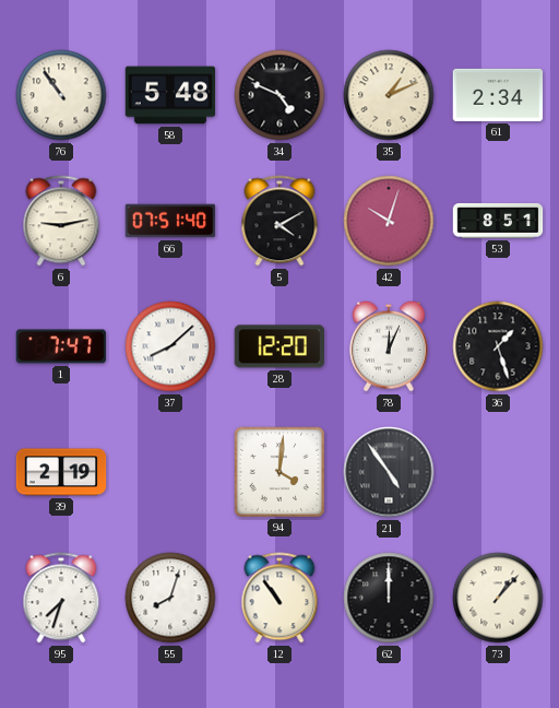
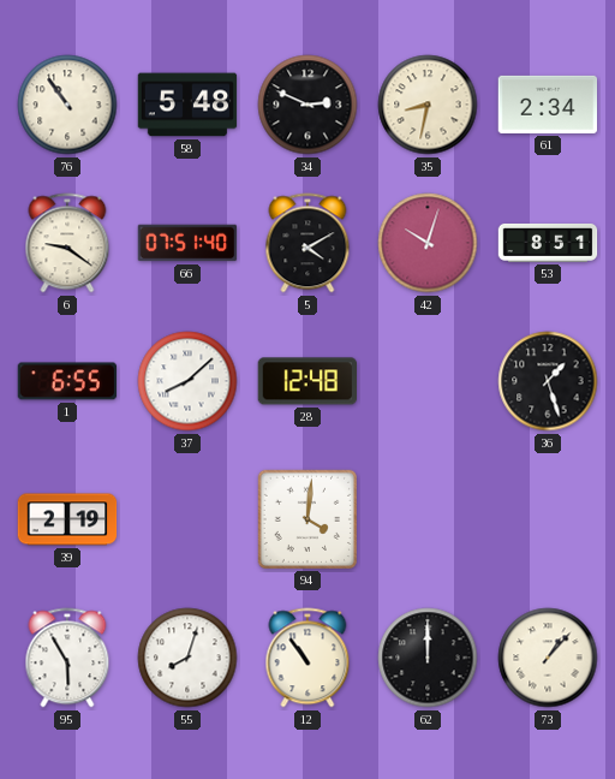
34: 4:49 -> 2:49
35: 1:11 -> 8:32
6: 9:13 -> 9:21
1: 7:47 -> 6:55
28: 12:20 -> 12:48
78: 12:04 -> none
21: 4:54 -> none
95: 7:33 -> 5:55
